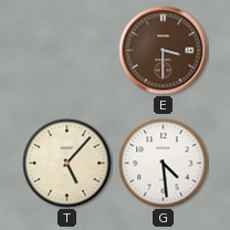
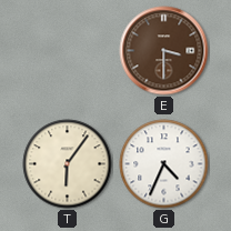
T: 5:07 -> 6:06
G: 4:29 -> 4:34
